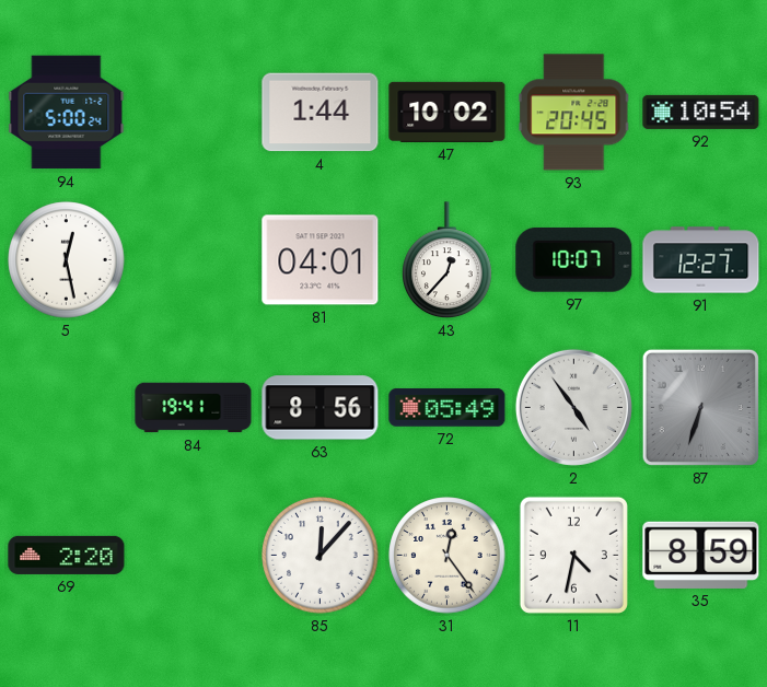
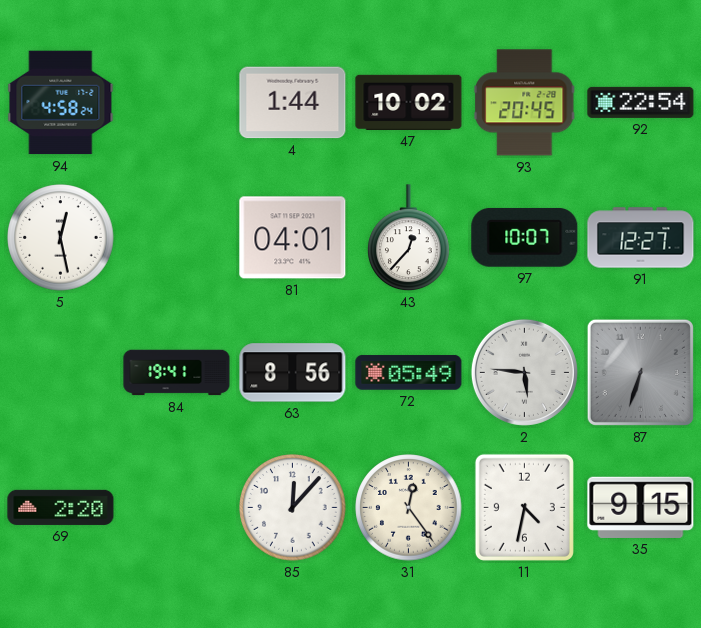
94: 5:00 -> 4:58
92: 10:54 -> 22:54
2: 4:54 -> 5:46
35: 8:59 -> 9:15
